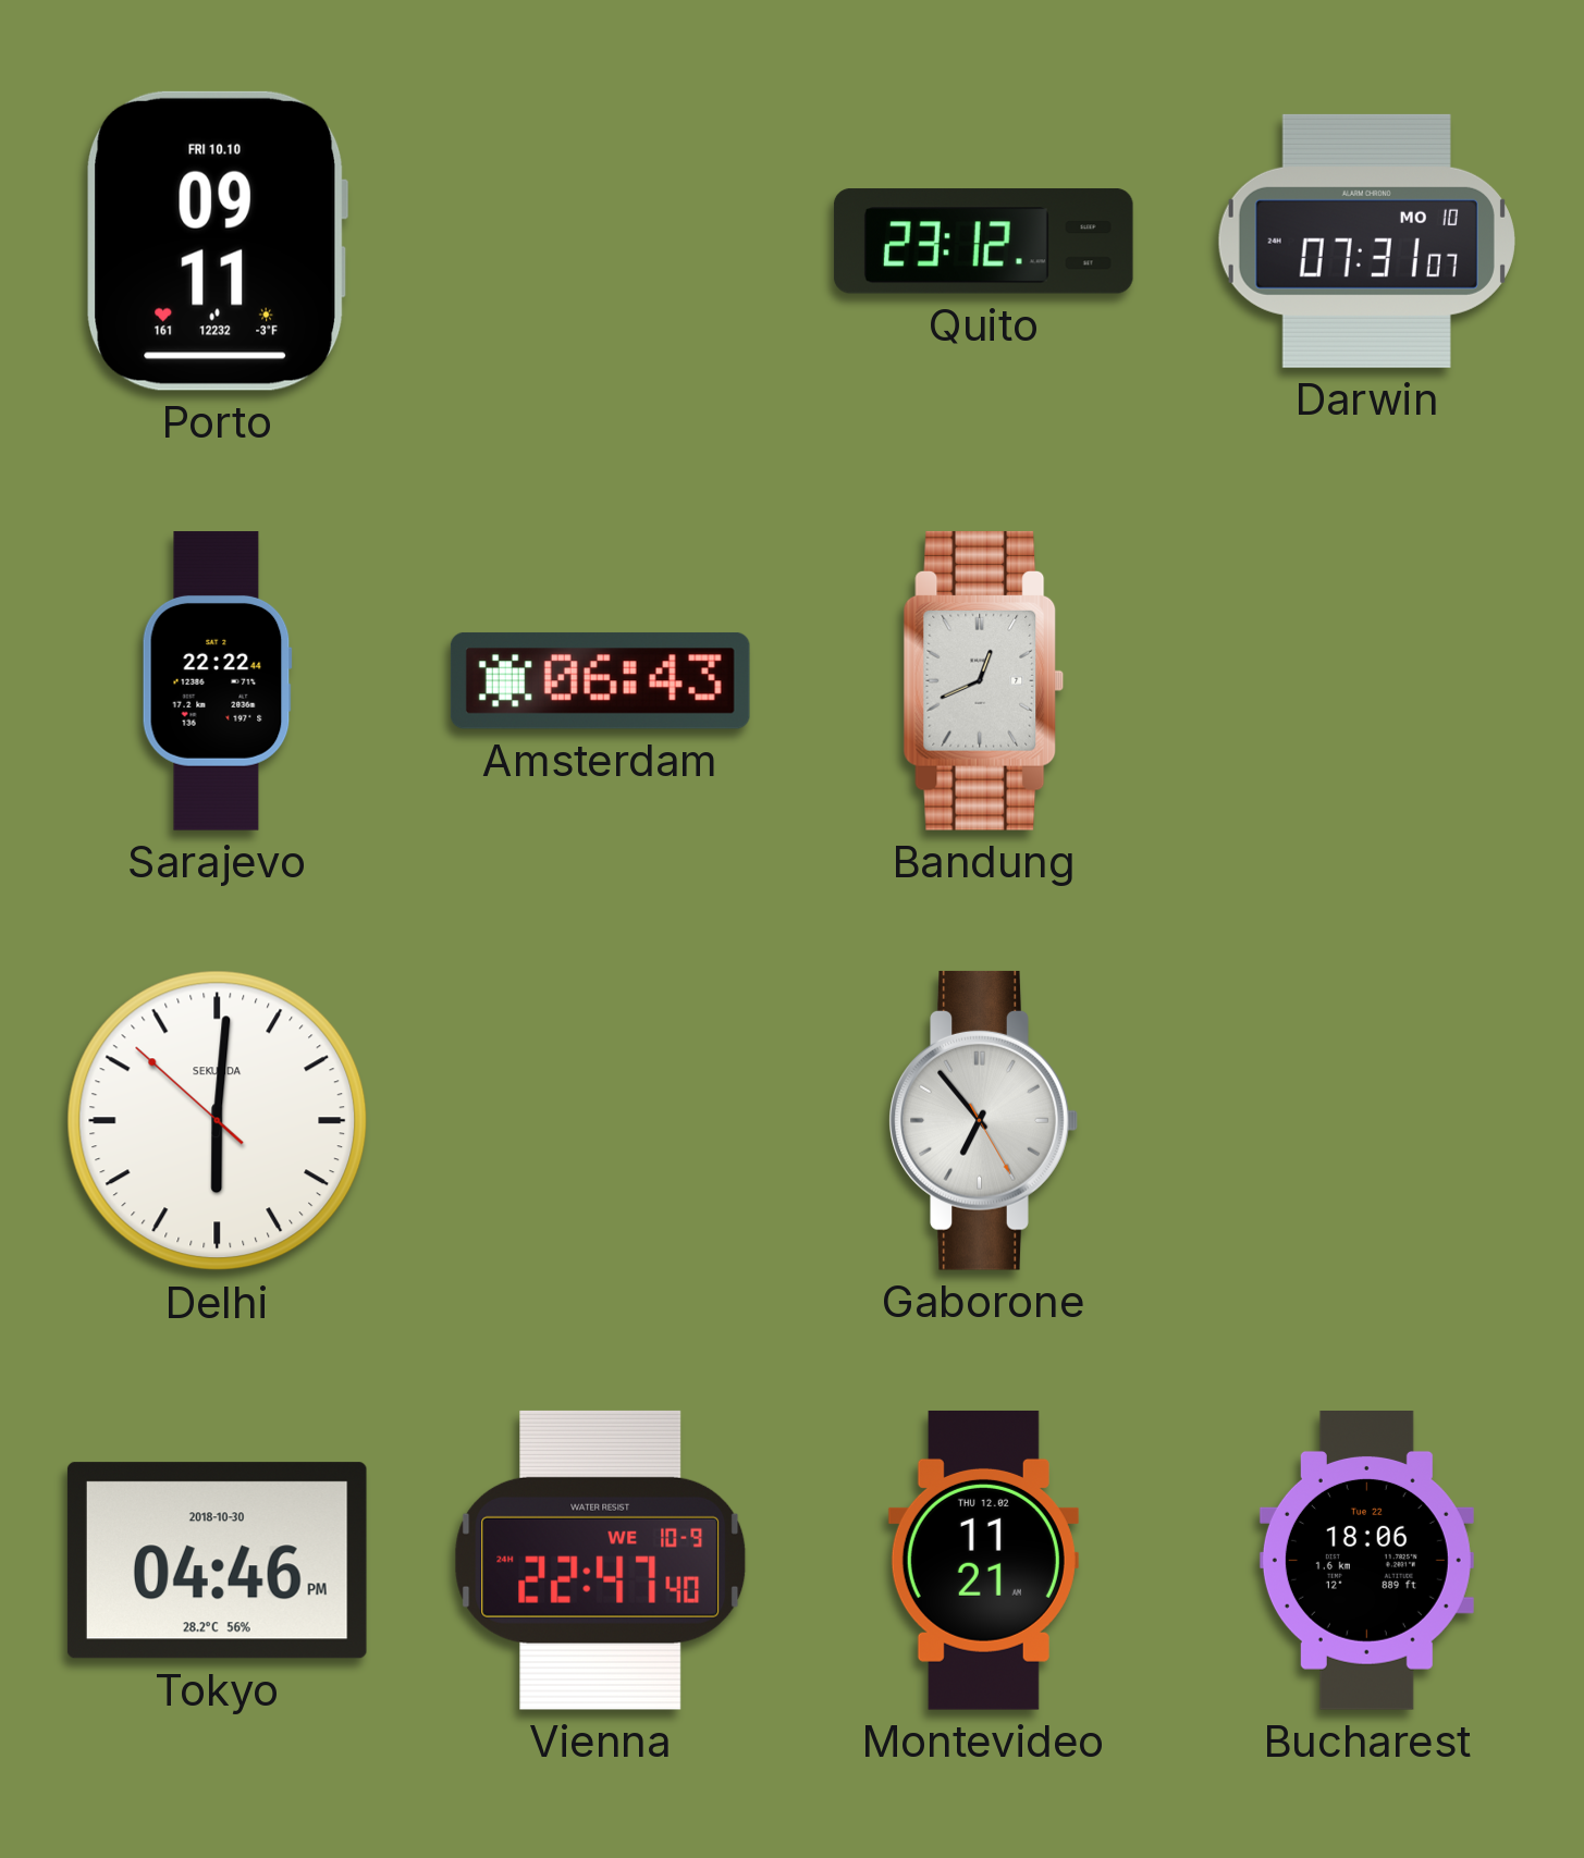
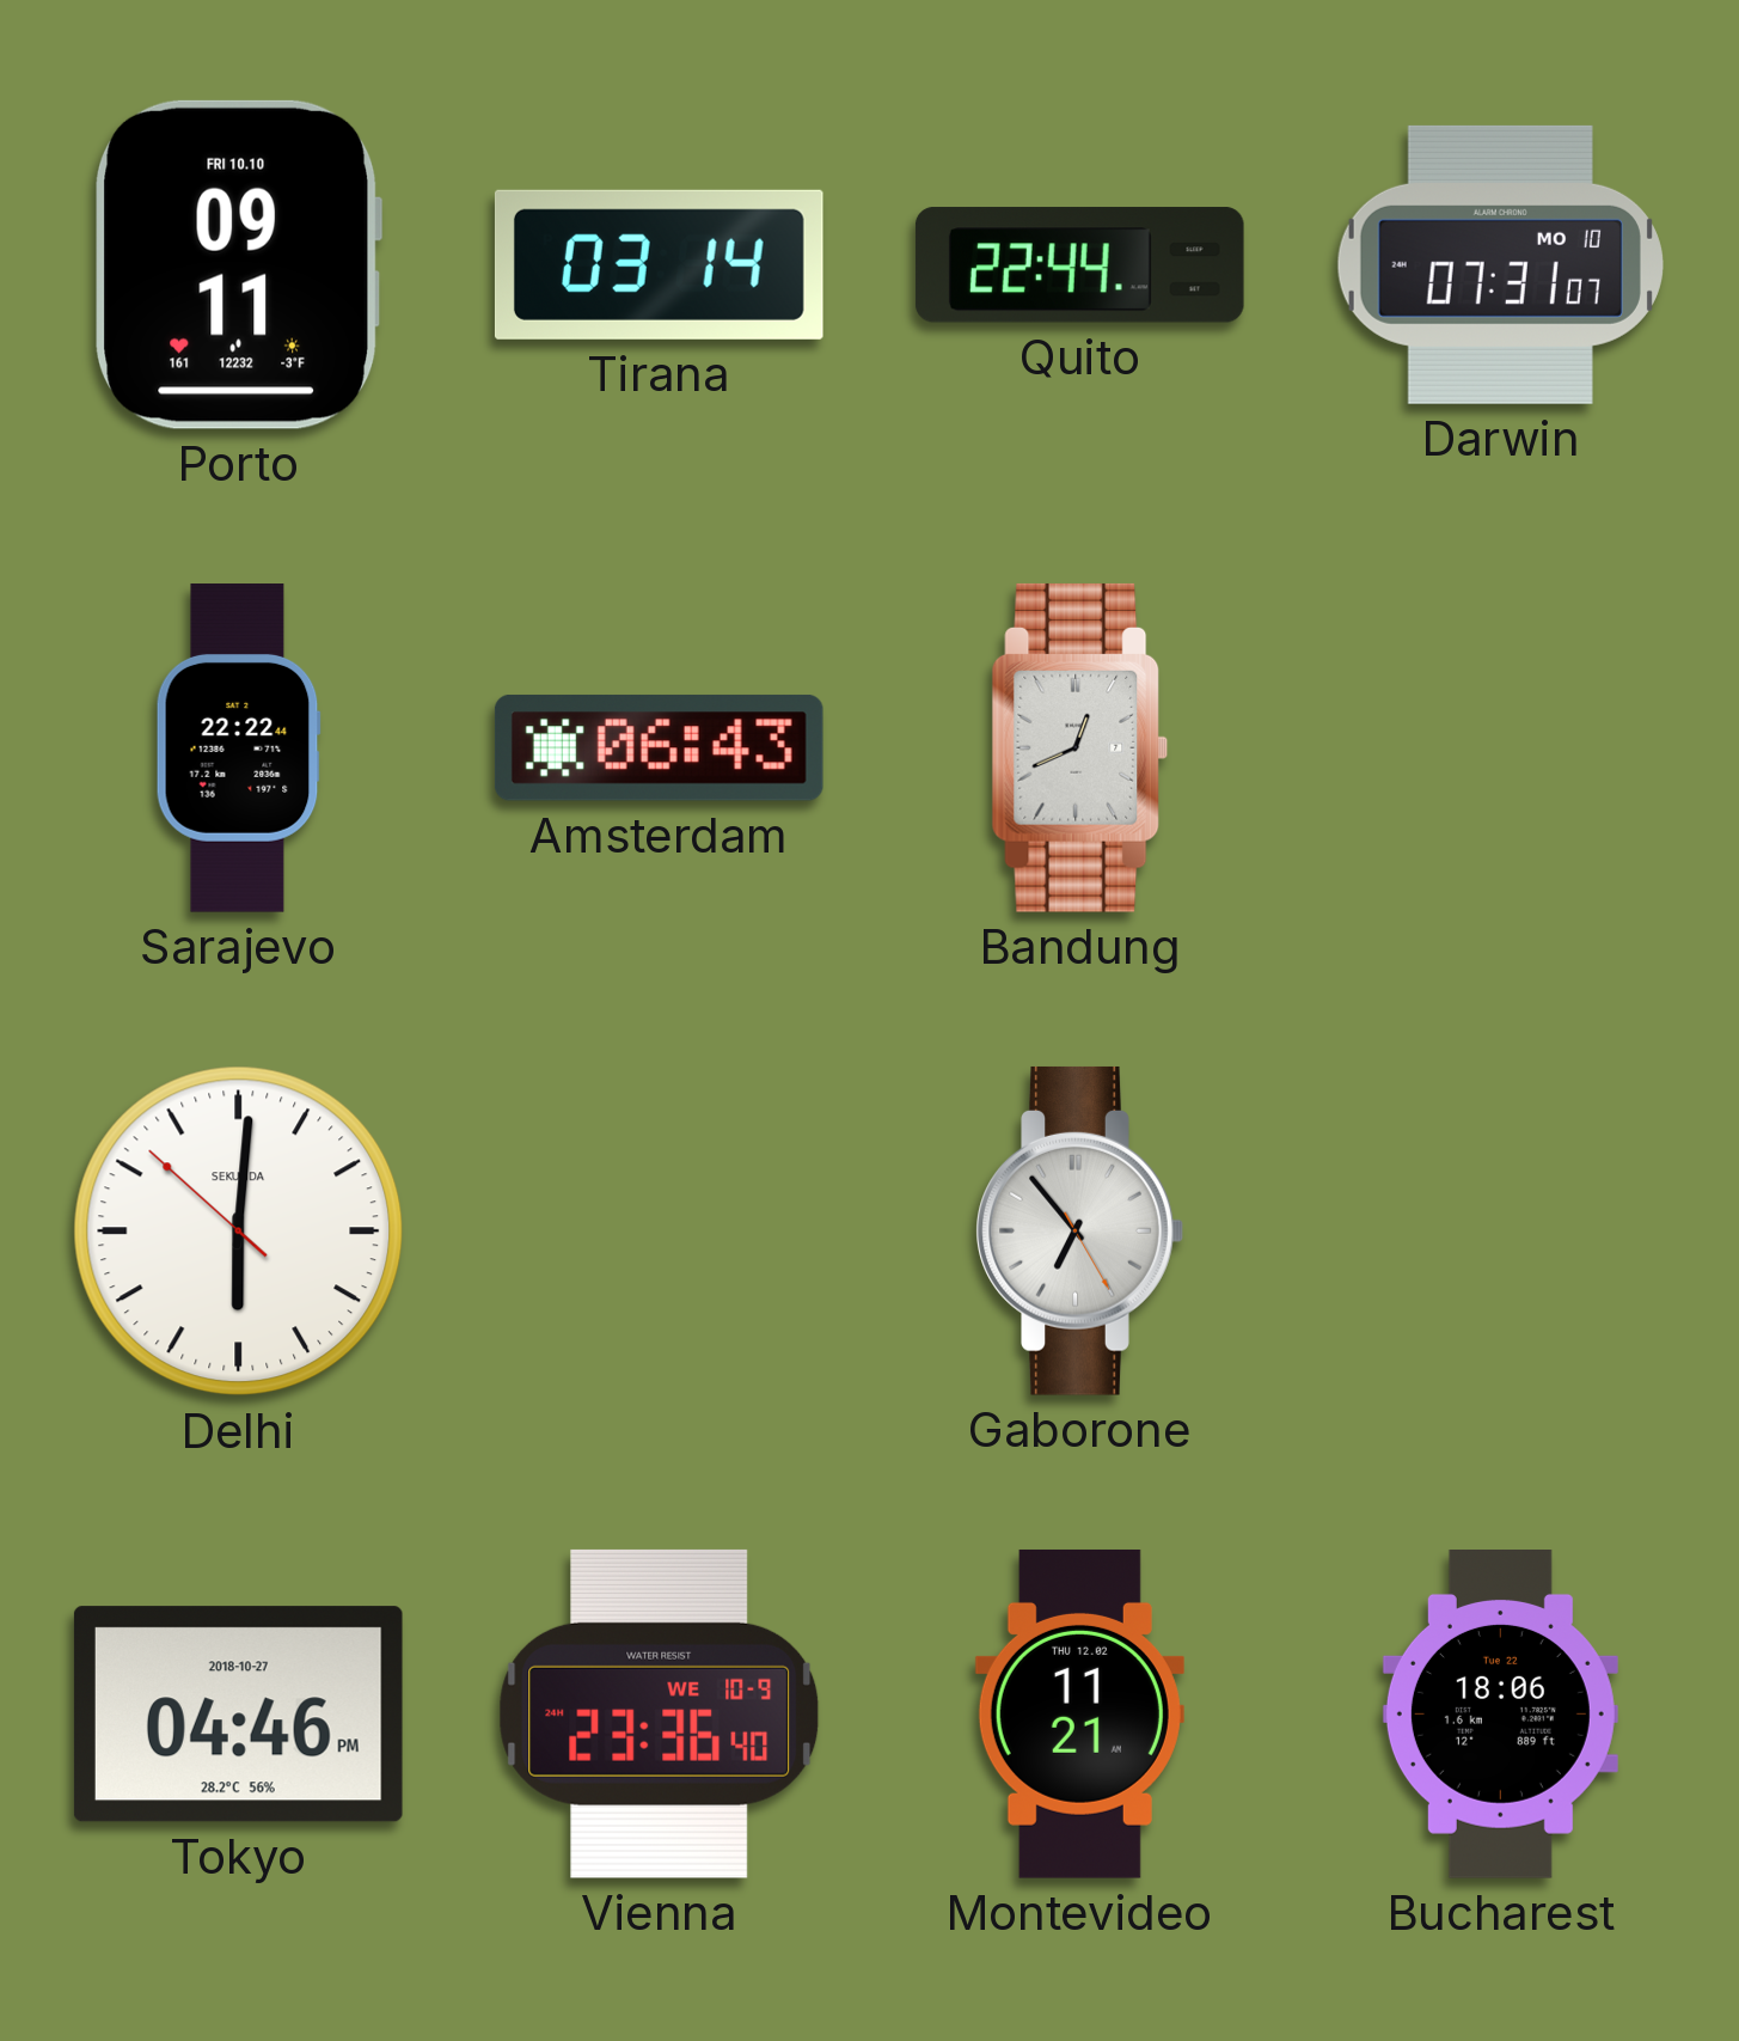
Tirana: none -> 03:14
Quito: 23:12 -> 22:44
Tokyo date: 2018-10-30 -> 2018-10-27
Vienna: 22:47 -> 23:36
